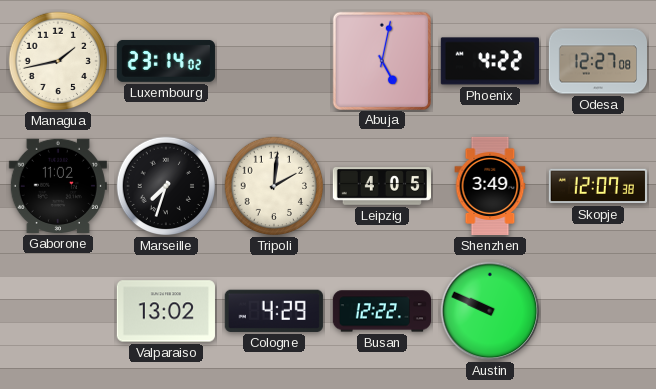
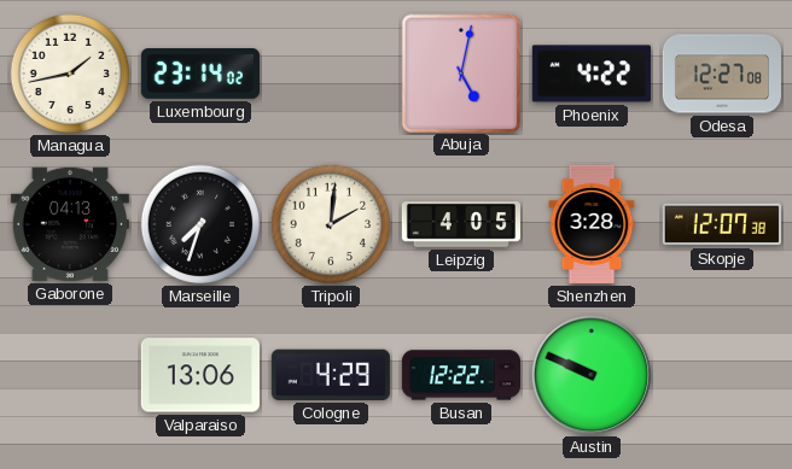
Gaborone: 11:02 -> 04:13
Shenzhen: 3:49 -> 3:28
Valparaiso: 13:02 -> 13:06
